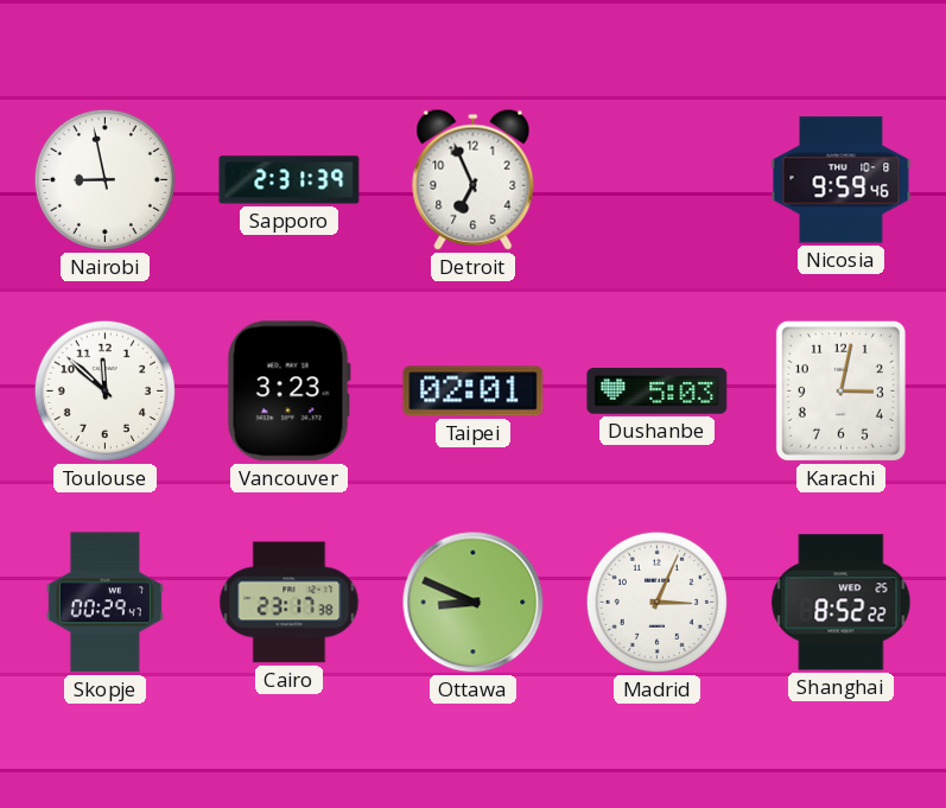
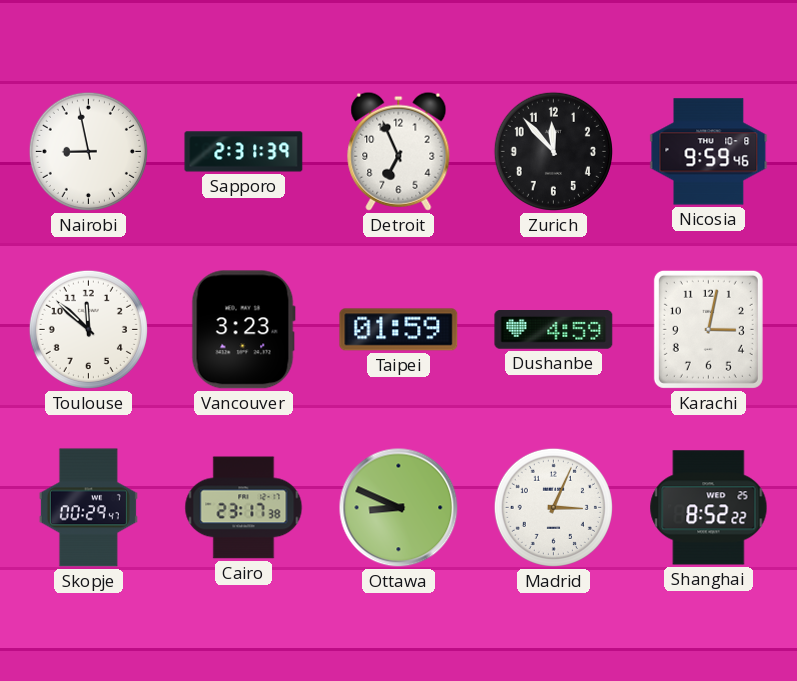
Zurich: none -> 11:53
Taipei: 02:01 -> 01:59
Dushanbe: 5:03 -> 4:59
